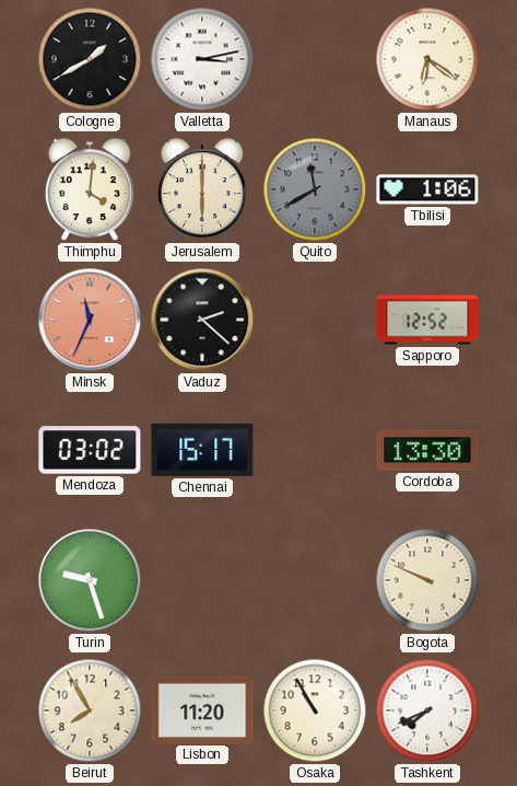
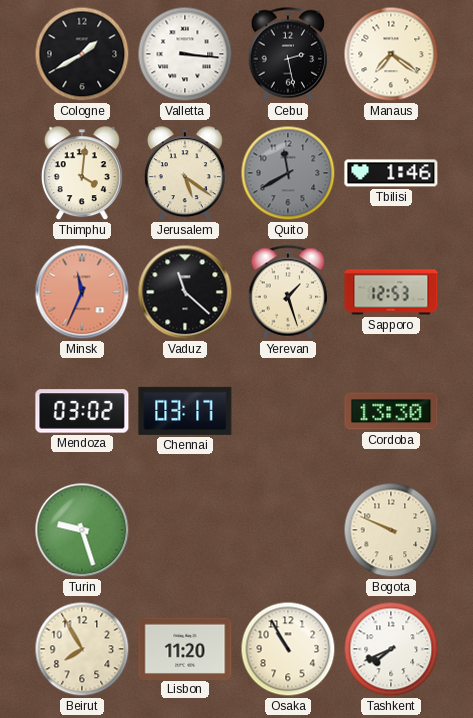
Valletta: 3:13 -> 3:16
Cebu: none -> 2:28
Manaus: 6:21 -> 7:21
Jerusalem: 6:00 -> 5:21
Tbilisi: 1:06 -> 1:46
Vaduz: 2:22 -> 11:22
Yerevan: none -> 1:27
Sapporo: 12:52 -> 12:53
Chennai: 15:17 -> 03:17
